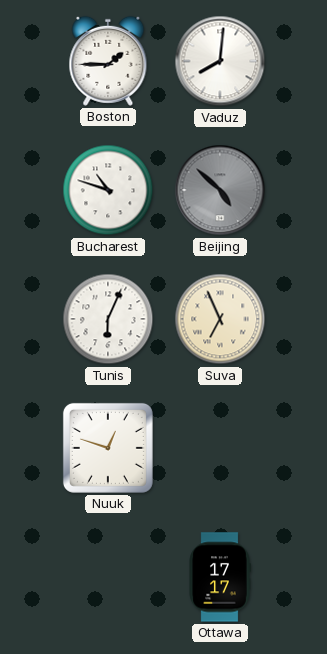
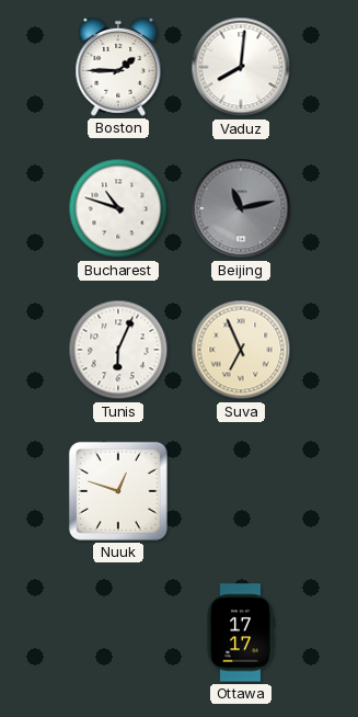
Beijing: 4:52 -> 11:13
